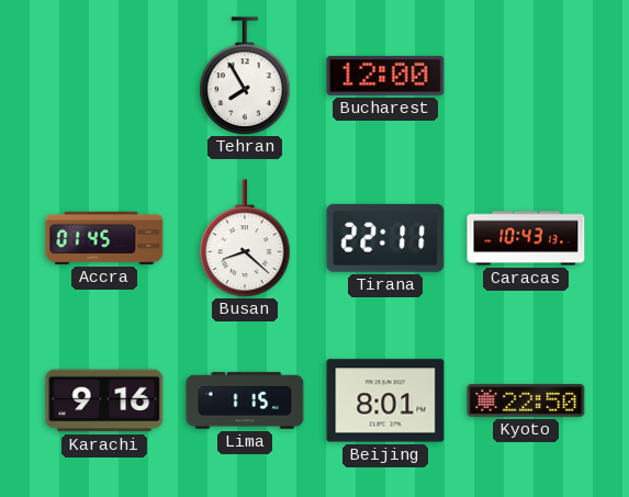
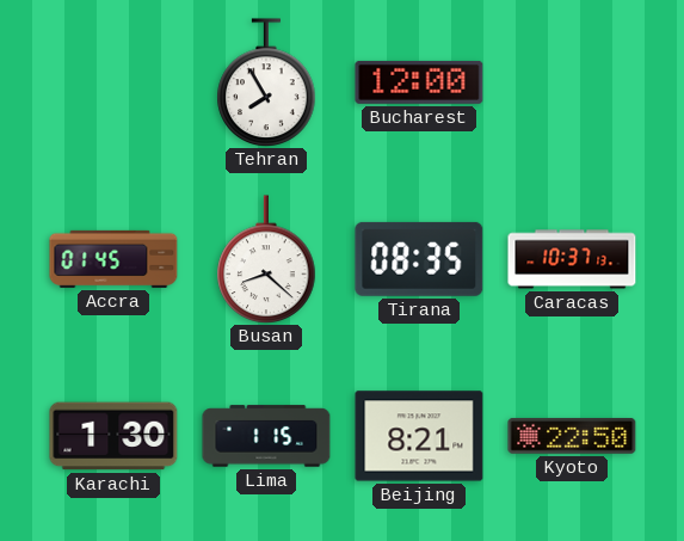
Tirana: 22:11 -> 08:35
Caracas: 10:43 -> 10:37
Karachi: 9:16 -> 1:30
Beijing: 8:01 -> 8:21
